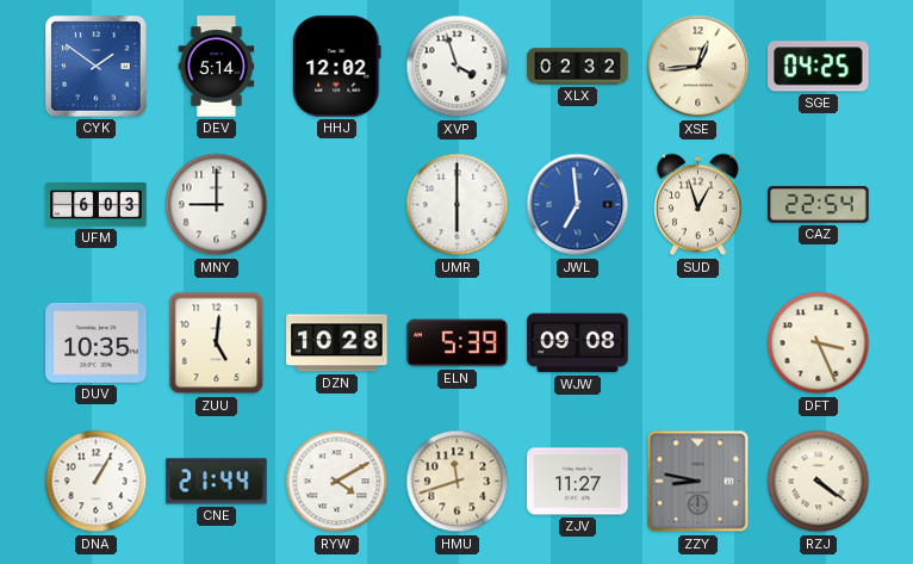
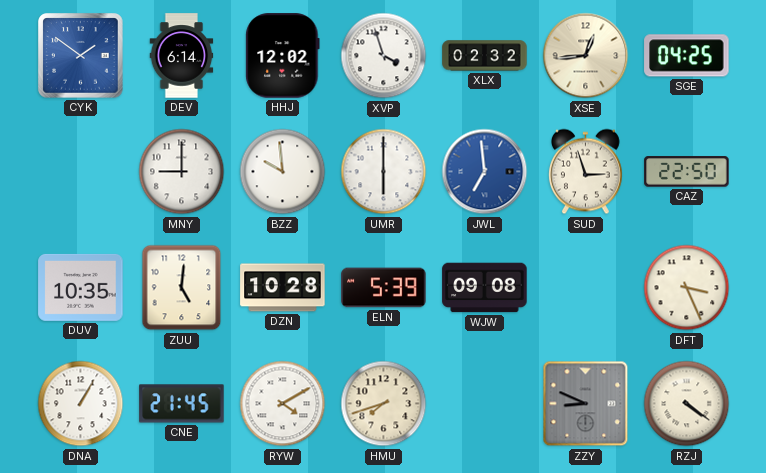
DEV: 5:14 -> 6:14
UFM: 6:03 -> none
BZZ: none -> 9:59
SUD: 12:57 -> 2:57
CAZ: 22:54 -> 22:50
CNE: 21:44 -> 21:45
HMU: 11:42 -> 7:42
ZJV: 11:27 -> none
ZZY: 8:47 -> 8:49
